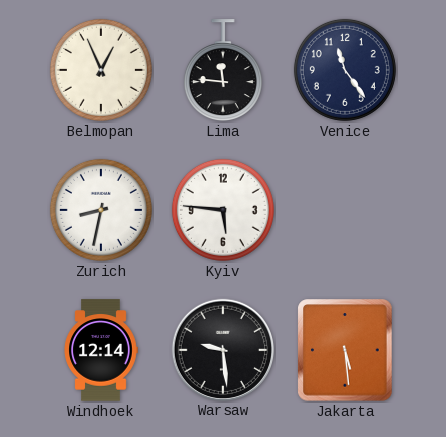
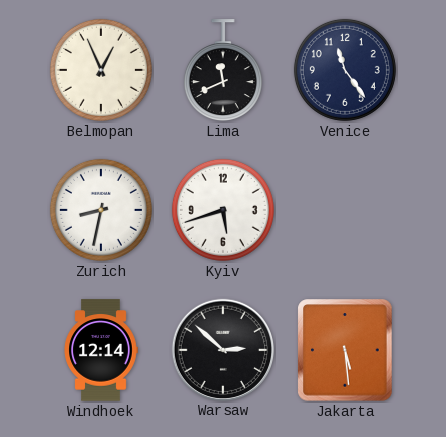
Lima: 11:46 -> 11:41
Kyiv: 5:46 -> 5:42
Warsaw: 9:29 -> 2:52
